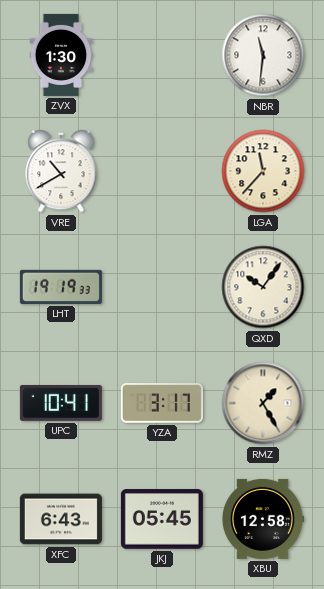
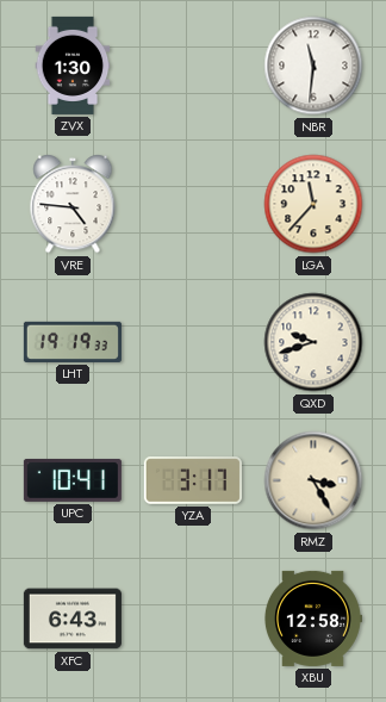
VRE: 10:40 -> 4:46
QXD: 10:06 -> 9:42
RMZ: 1:25 -> 3:25
JKJ: 05:45 -> none
